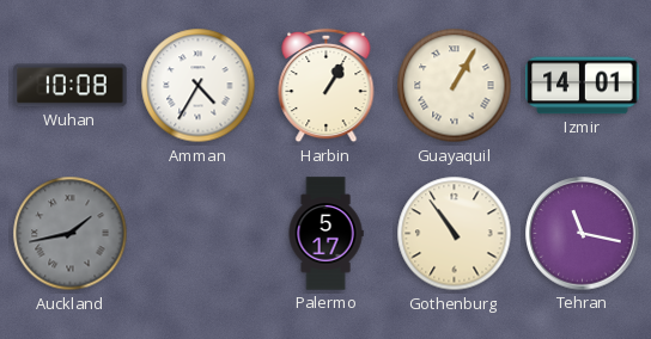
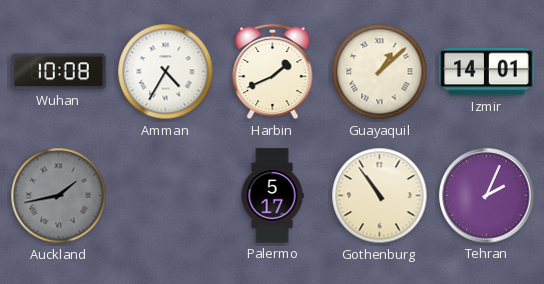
Harbin: 1:05 -> 1:41
Guayaquil: 1:05 -> 1:08
Tehran: 11:17 -> 2:04
